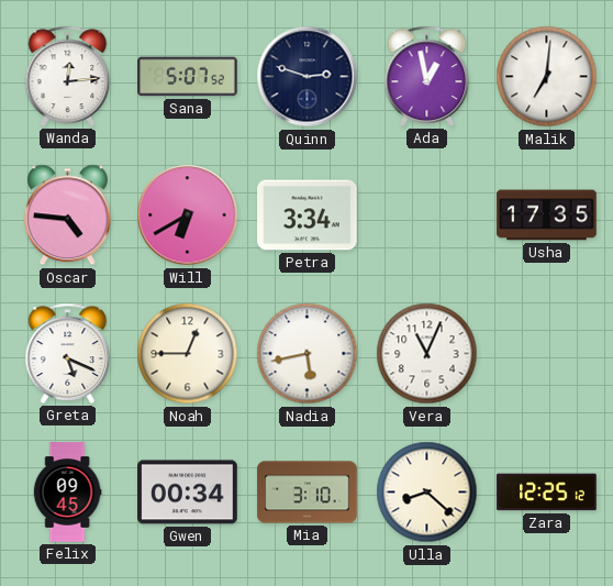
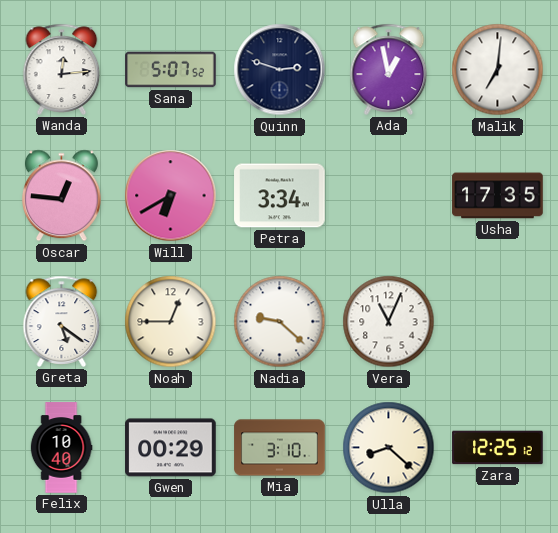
Oscar: 4:46 -> 12:46
Greta: 5:19 -> 5:21
Nadia: 5:43 -> 9:22
Felix: 09:45 -> 10:40
Gwen: 00:34 -> 00:29
